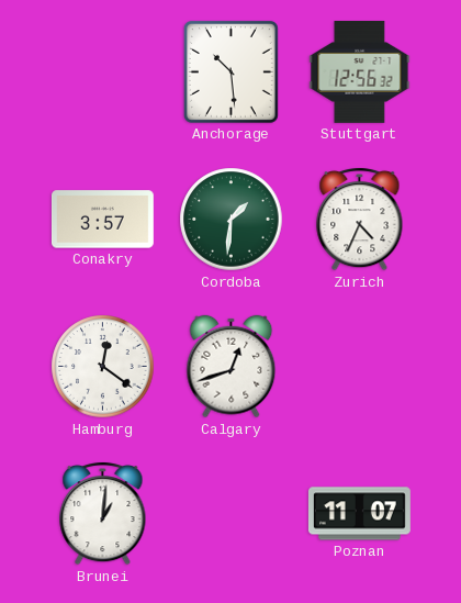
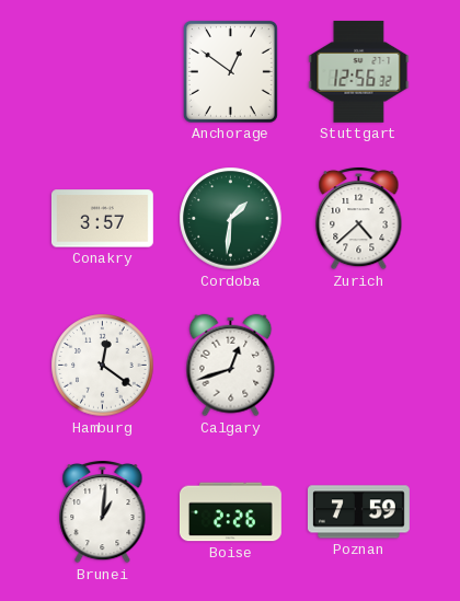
Anchorage: 10:29 -> 12:51
Zurich: 4:34 -> 4:38
Boise: none -> 2:26
Poznan: 11:07 -> 7:59
